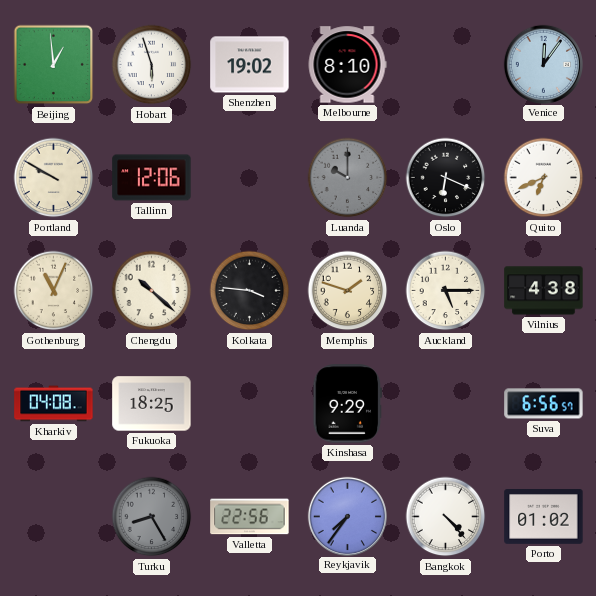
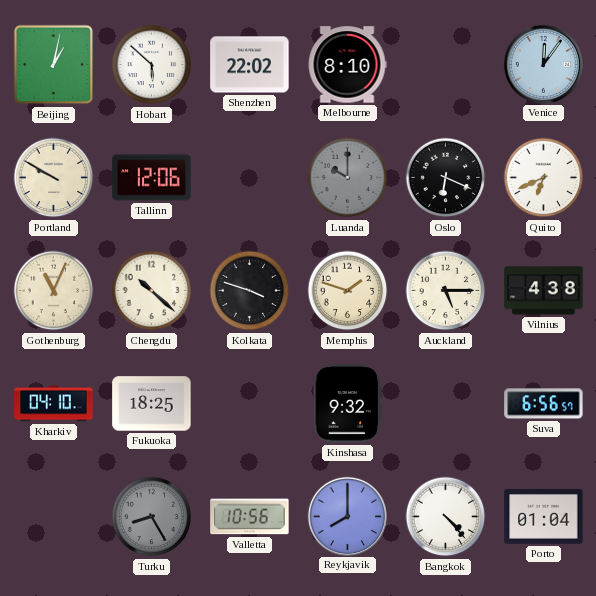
Beijing: 12:59 -> 1:02
Hobart: 5:57 -> 5:52
Shenzhen: 19:02 -> 22:02
Kolkata: 3:46 -> 3:48
Kharkiv: 04:08 -> 04:10
Kinshasa: 9:29 -> 9:32
Valletta: 22:56 -> 10:56
Reykjavik: 7:36 -> 8:00
Porto: 01:02 -> 01:04
